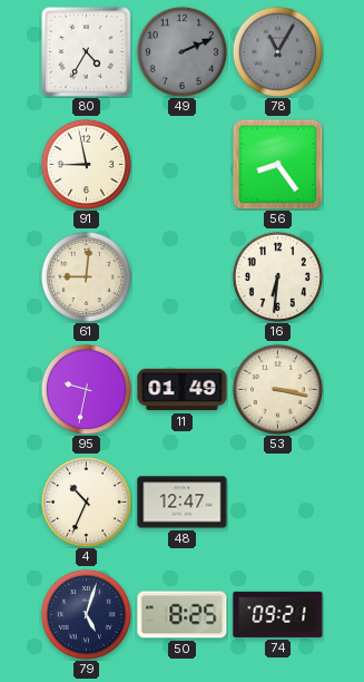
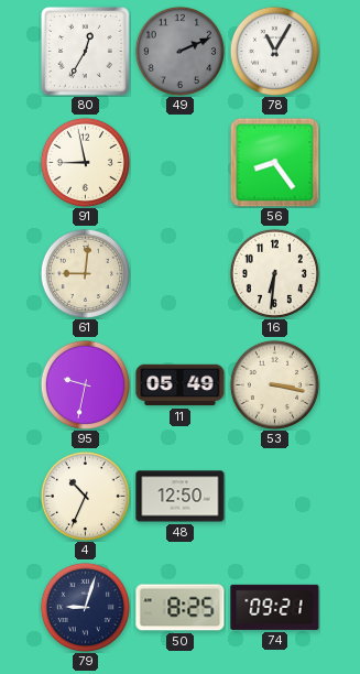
80: 4:35 -> 12:35
78 dial: grey -> white
11: 01:49 -> 05:49
48: 12:47 -> 12:50
79: 5:03 -> 9:03
